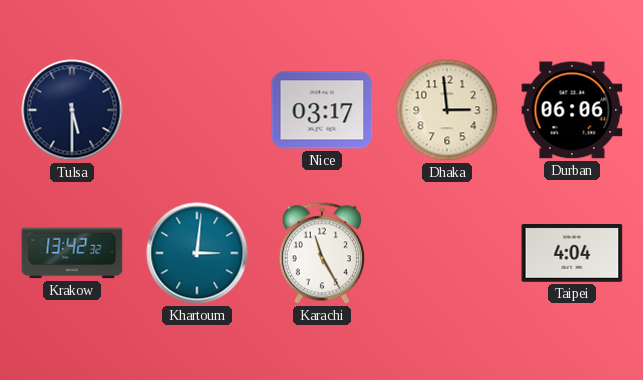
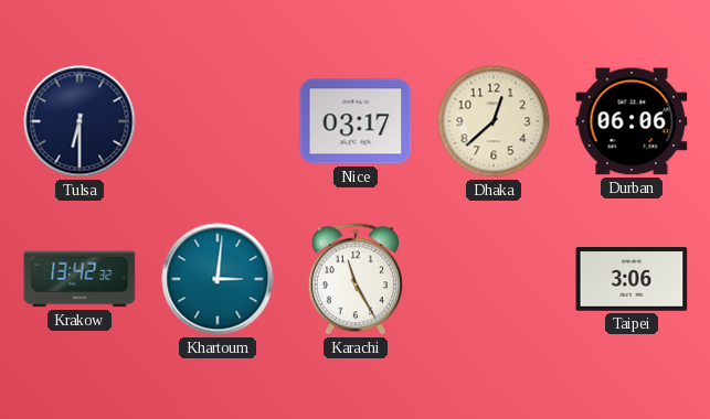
Tulsa: 5:30 -> 6:30
Dhaka: 2:59 -> 12:38
Taipei: 4:04 -> 3:06
